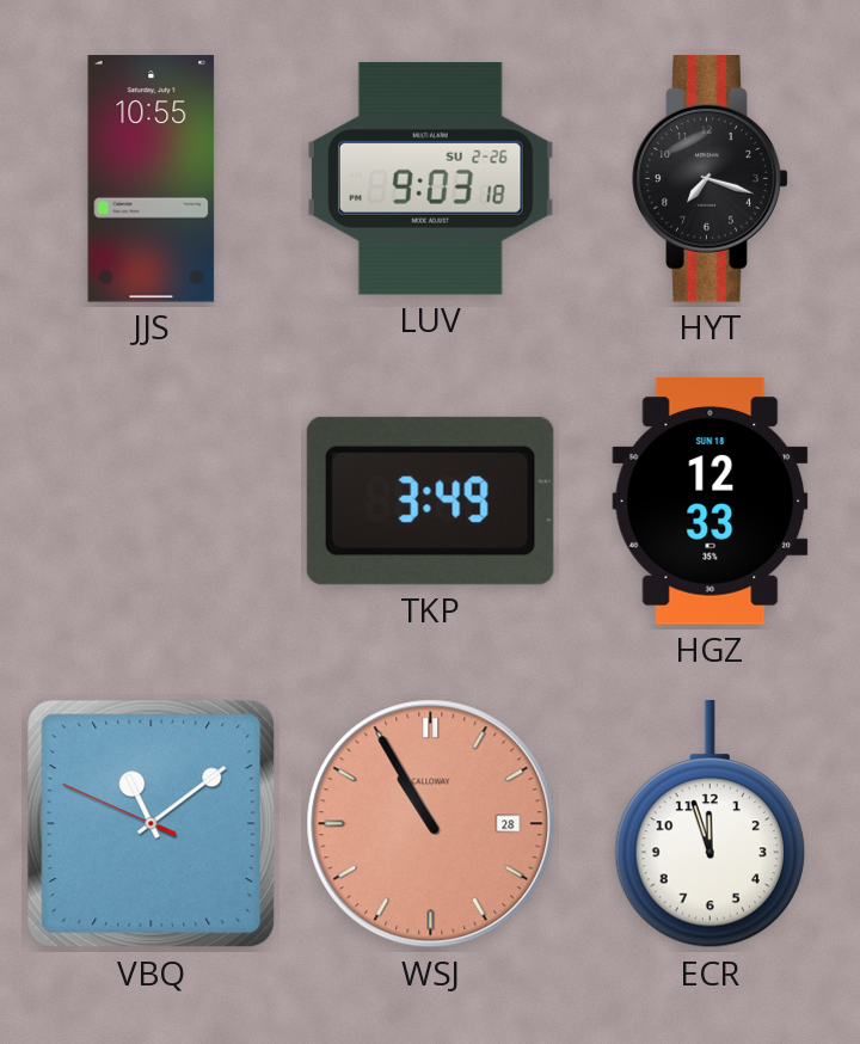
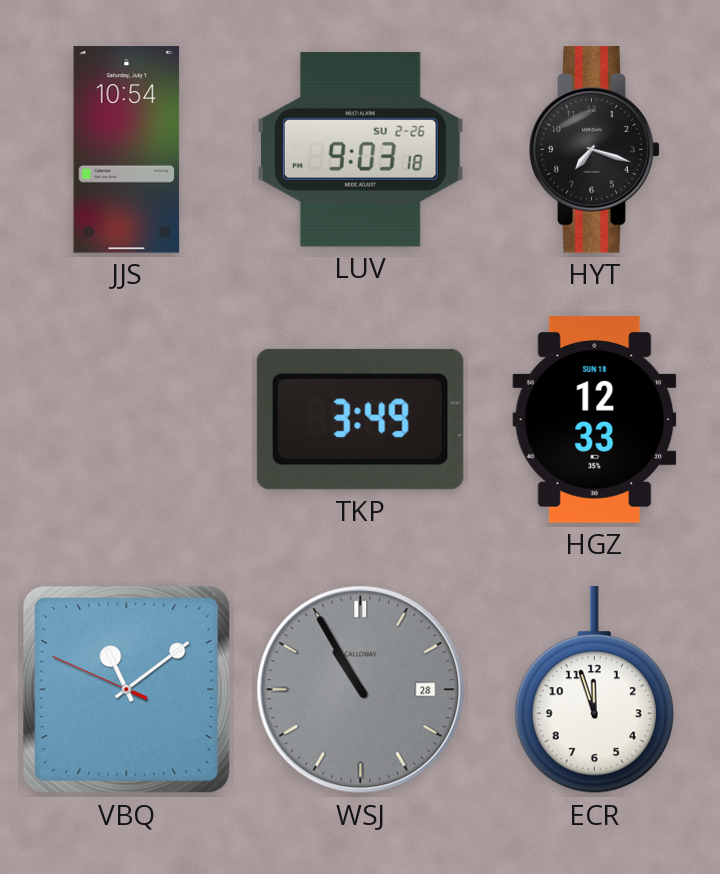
JJS: 10:55 -> 10:54
WSJ dial: salmon -> grey
